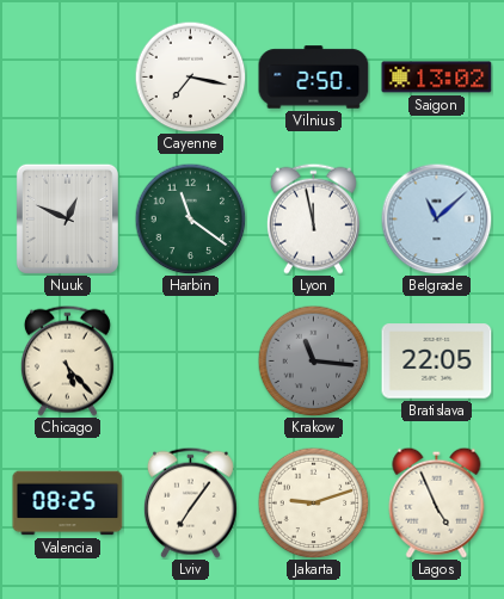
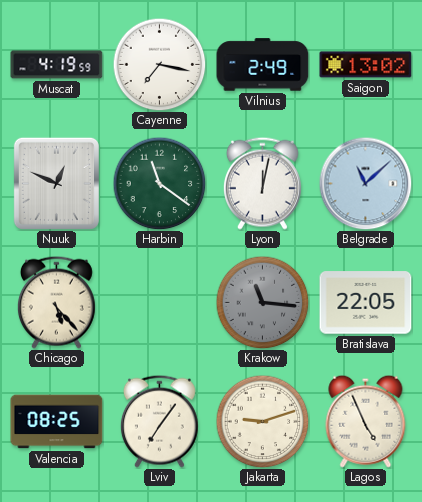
Muscat: none -> 4:19
Vilnius: 2:50 -> 2:49
Lyon: 11:58 -> 12:02
